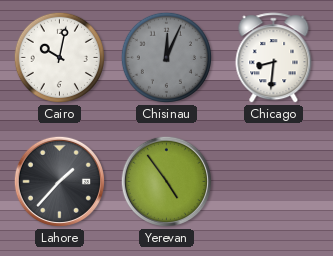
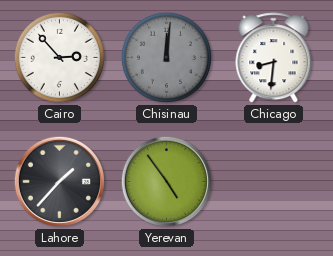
Cairo: 10:02 -> 2:53
Chisinau: 12:04 -> 12:01
